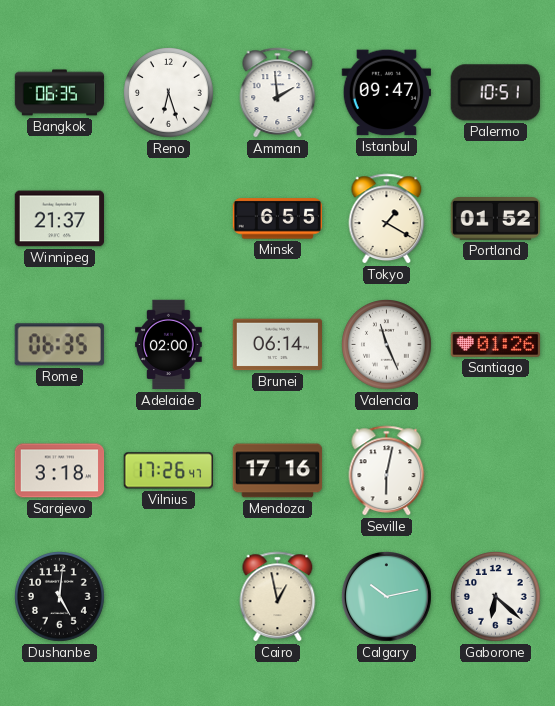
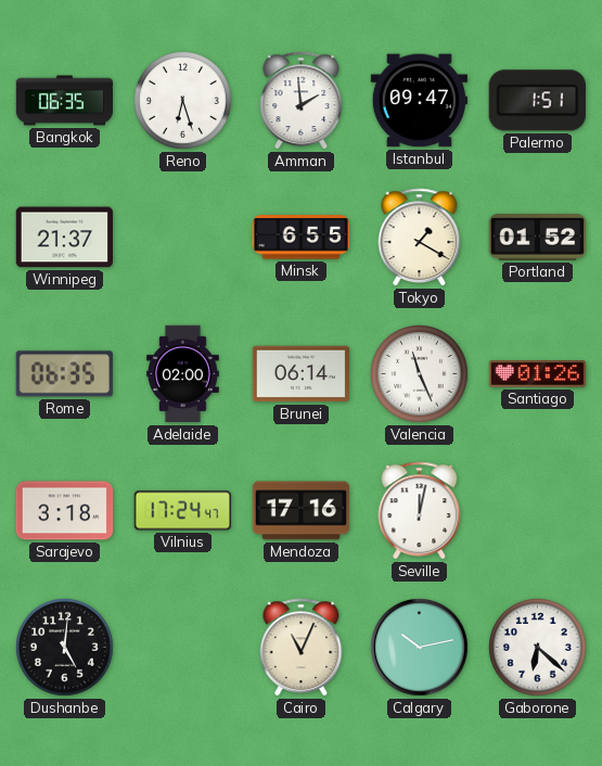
Palermo: 10:51 -> 1:51
Vilnius: 17:26 -> 17:24
Seville: 6:02 -> 12:02
Cairo: 12:58 -> 11:04
